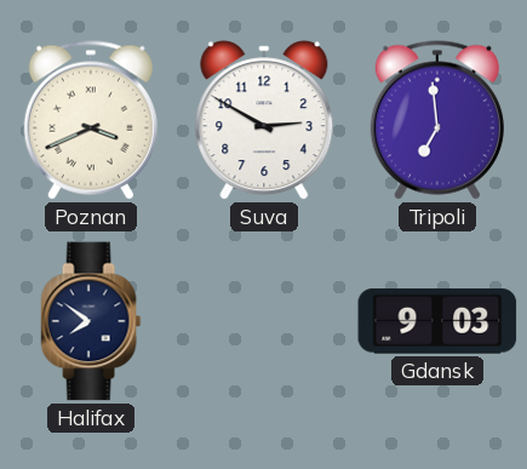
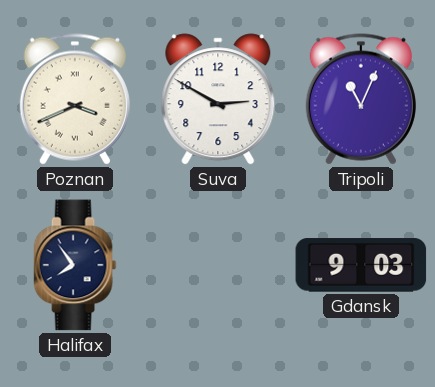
Tripoli: 6:59 -> 11:04
Halifax: 7:51 -> 7:54
